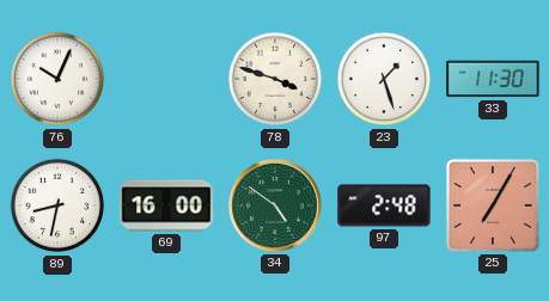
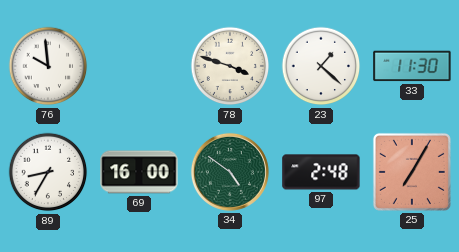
76: 10:04 -> 9:59
23: 1:27 -> 1:22
89: 8:32 -> 8:35
